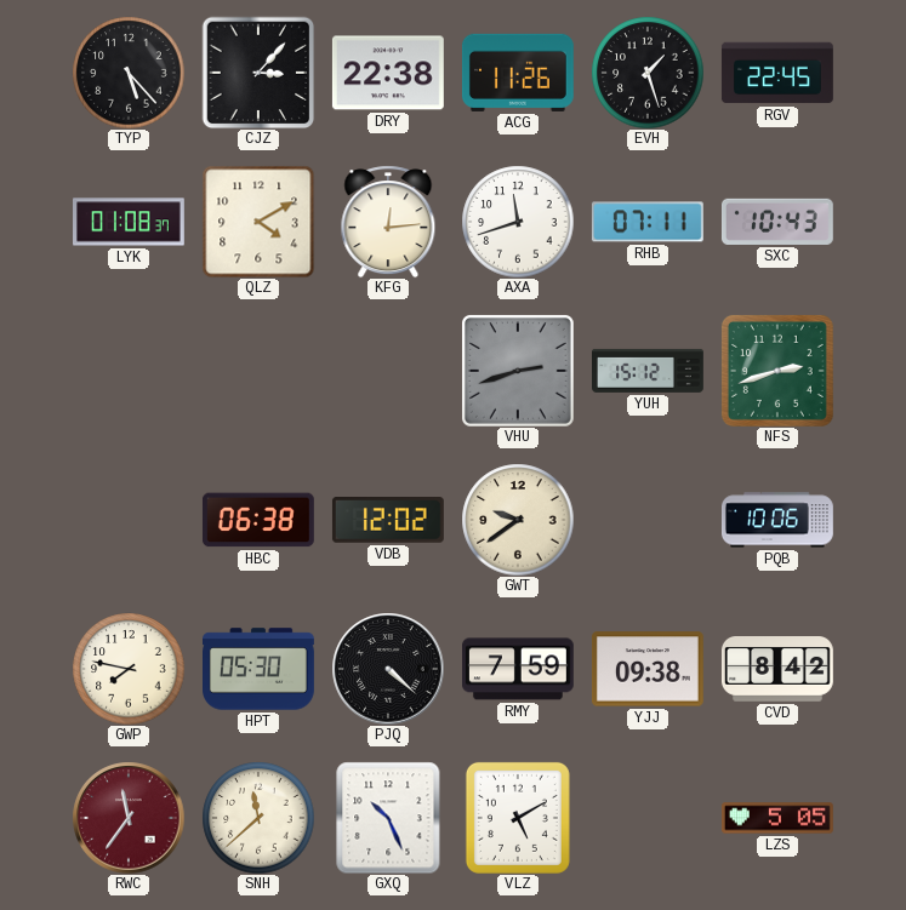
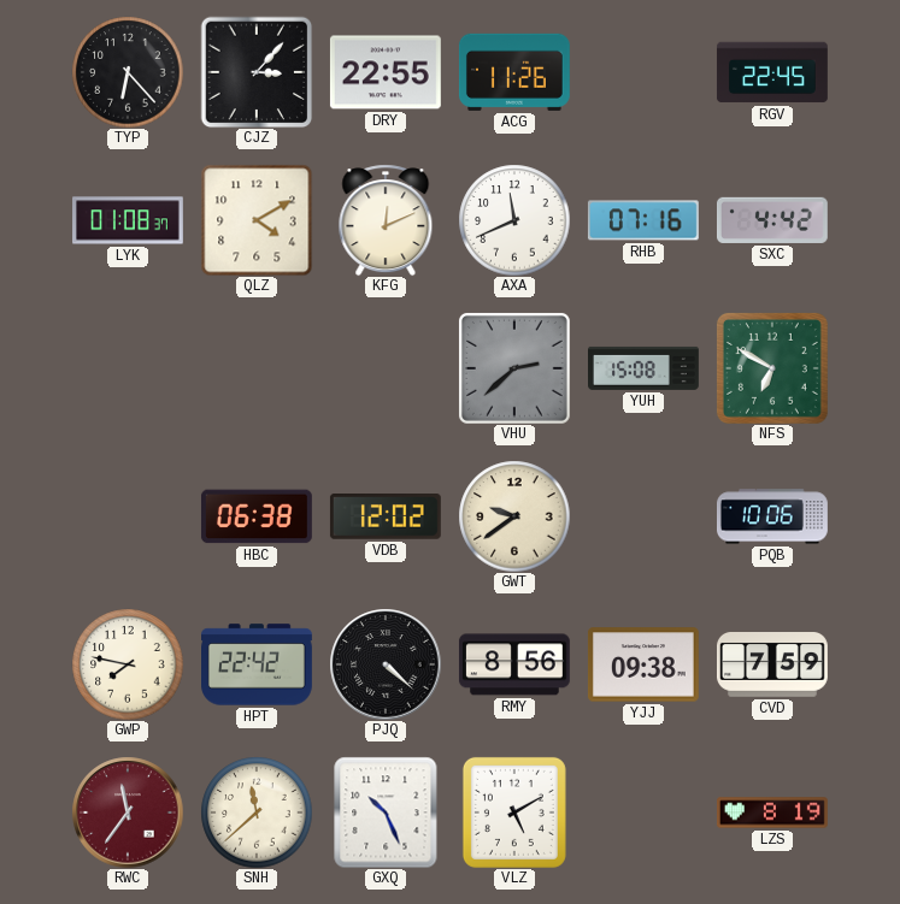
TYP: 5:23 -> 6:23
DRY: 22:38 -> 22:55
EVH: 1:27 -> none
KFG: 12:14 -> 12:11
AXA: 11:42 -> 11:41
RHB: 07:11 -> 07:16
SXC: 10:43 -> 4:42
VHU: 2:42 -> 2:38
YUH: 15:12 -> 15:08
NFS: 2:42 -> 6:50
HPT: 05:30 -> 22:42
RMY: 7:59 -> 8:56
CVD: 8:42 -> 7:59
LZS: 5:05 -> 8:19
